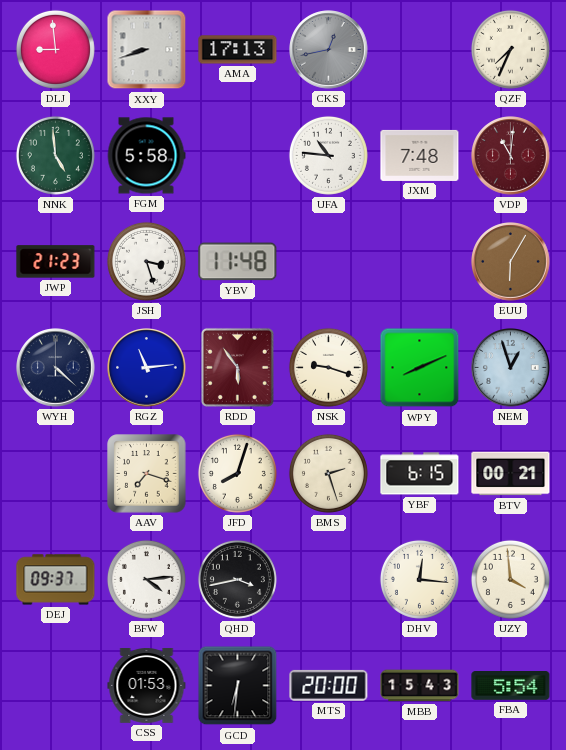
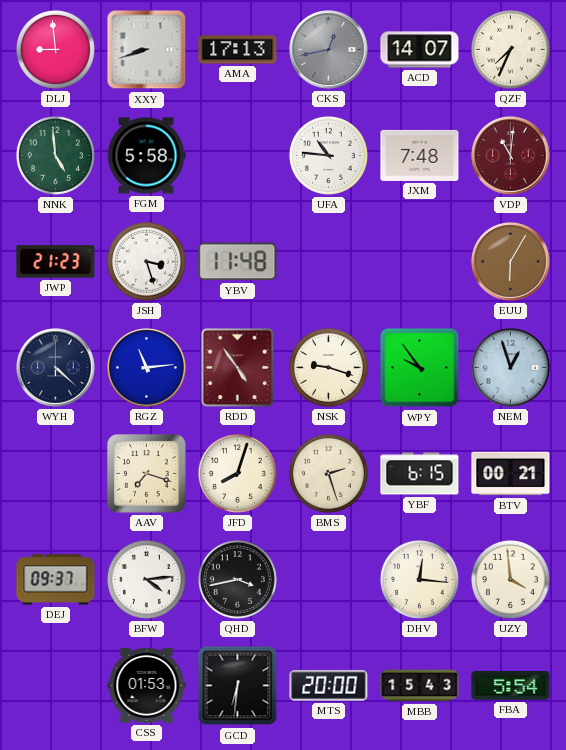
ACD: none -> 14:07
RDD: 5:54 -> 4:54
WPY: 8:11 -> 9:54
